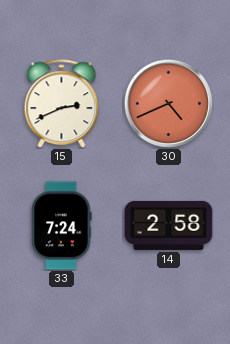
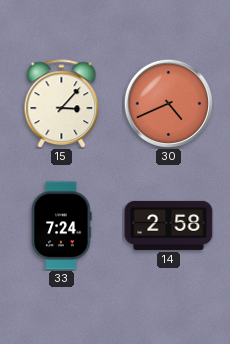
15: 2:41 -> 3:07
